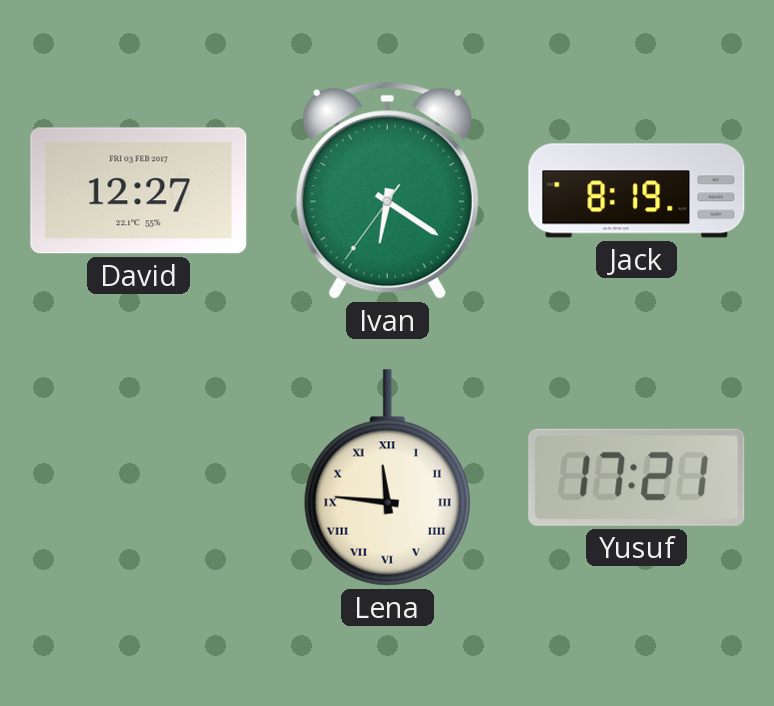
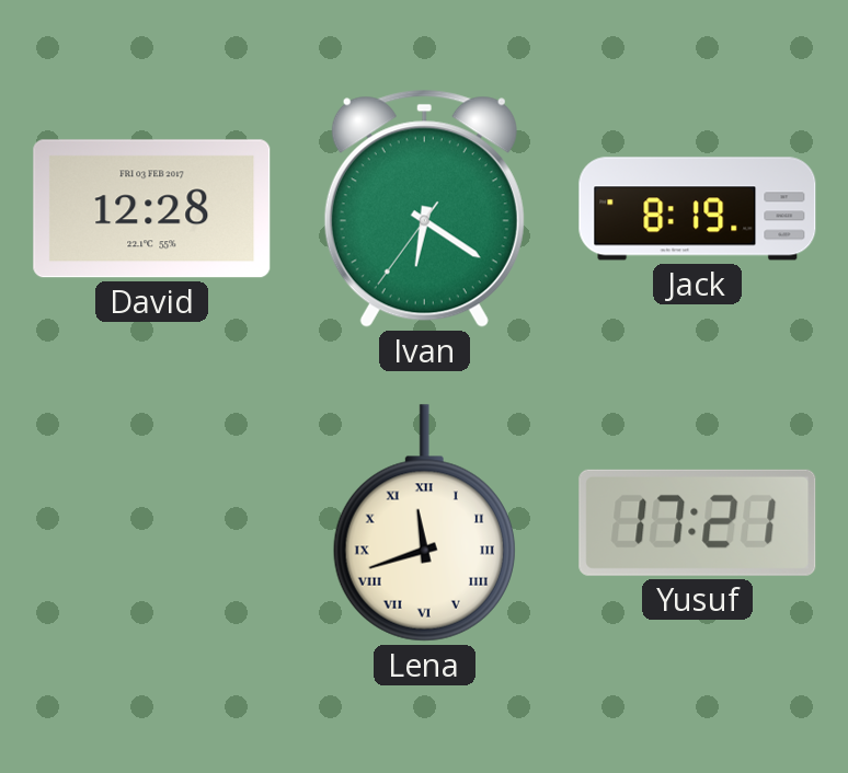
David: 12:27 -> 12:28
Lena: 11:46 -> 11:42
